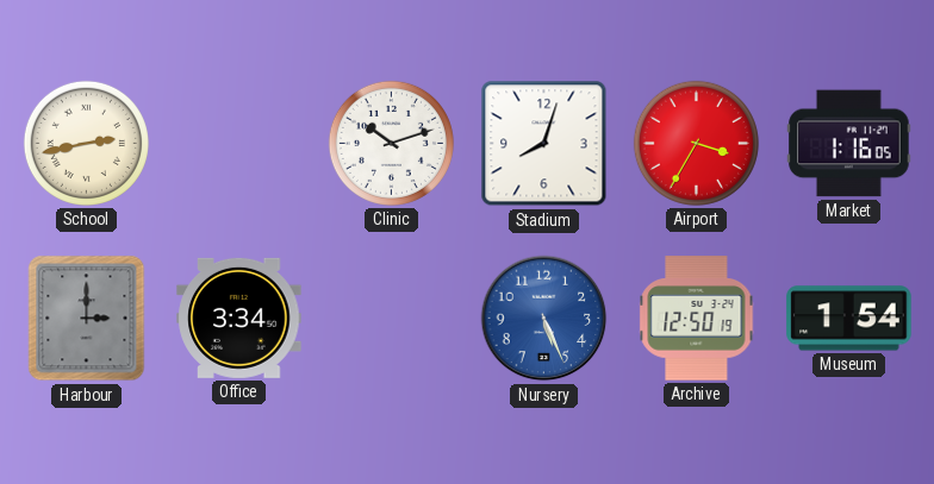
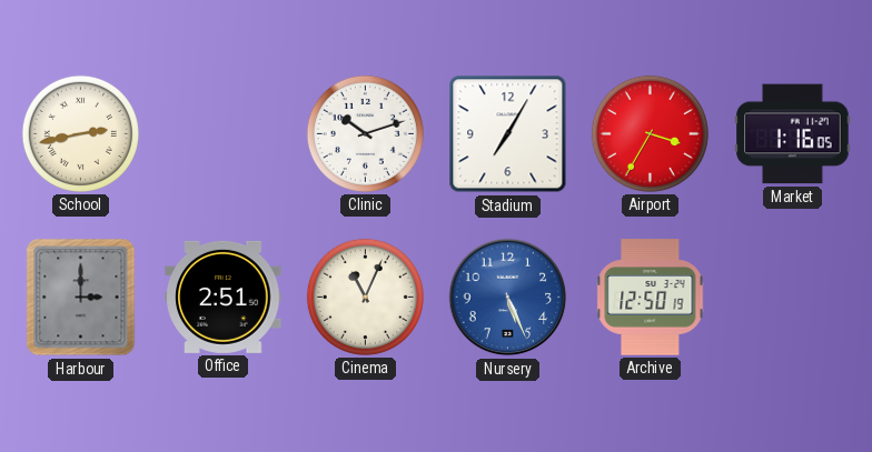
Stadium: 8:03 -> 7:05
Office: 3:34 -> 2:51
Cinema: none -> 11:04
Museum: 1:54 -> none
